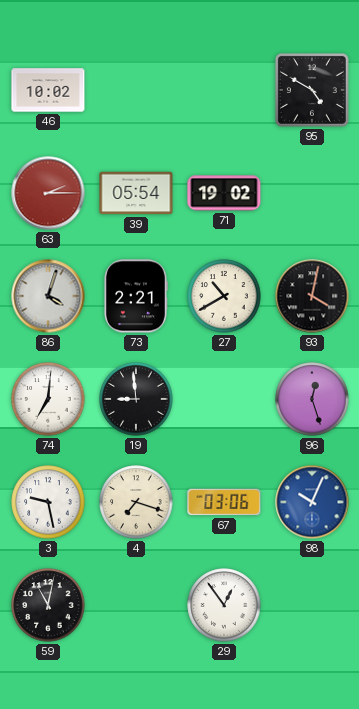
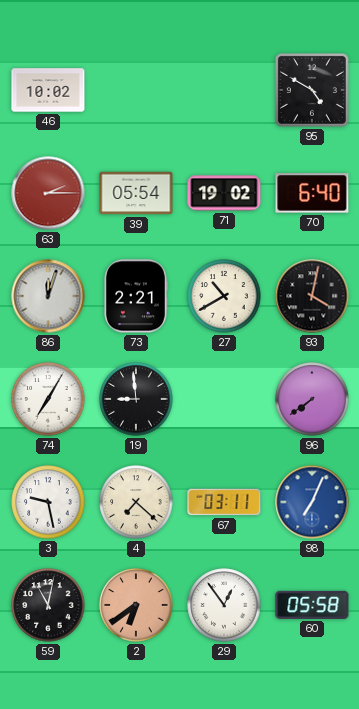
70: none -> 6:40
86: 4:03 -> 12:03
74: 7:01 -> 7:05
96: 12:27 -> 7:39
4: 7:18 -> 7:22
67: 03:06 -> 03:11
98: 10:04 -> 7:04
2: none -> 6:39
60: none -> 05:58
